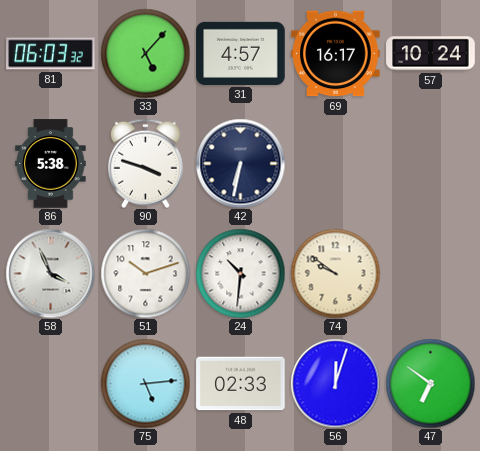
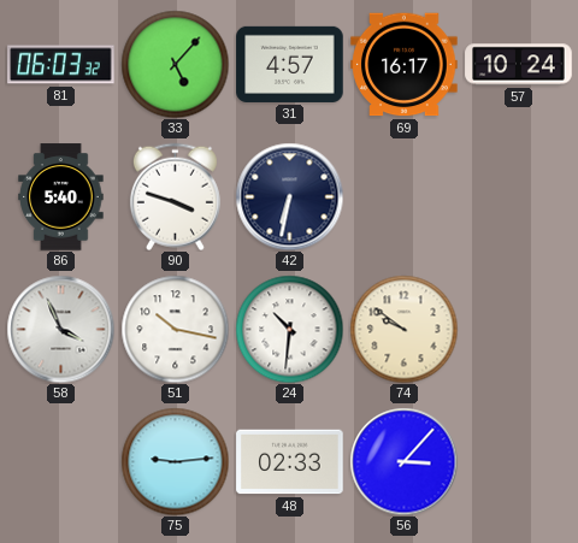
86: 5:38 -> 5:40
51: 10:12 -> 10:17
75: 5:14 -> 9:14
56: 12:03 -> 3:07
47: 6:51 -> none
